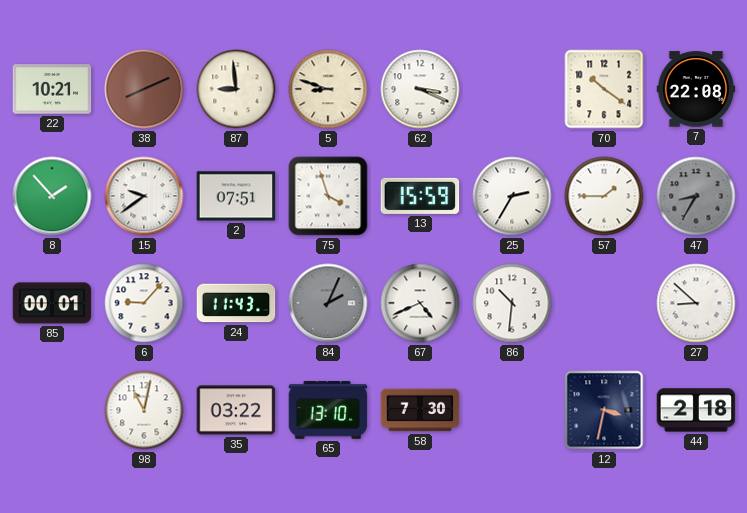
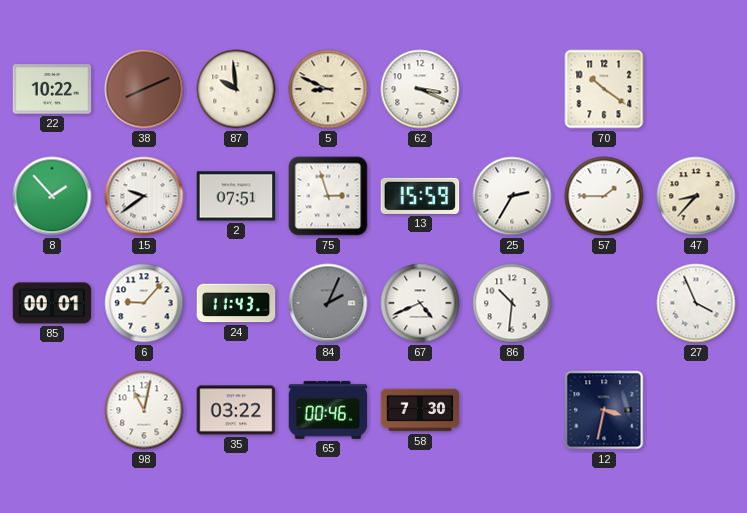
22: 10:21 -> 10:22
87: 8:59 -> 9:59
5: 8:48 -> 8:49
7: 22:08 -> none
75: 3:57 -> 2:57
47: 8:35 -> 8:37
47 dial: grey -> cream
27: 8:52 -> 3:56
65: 13:10 -> 00:46
44: 2:18 -> none
